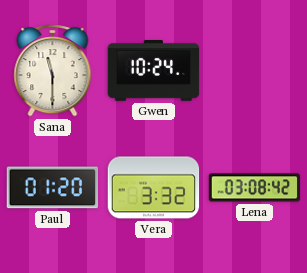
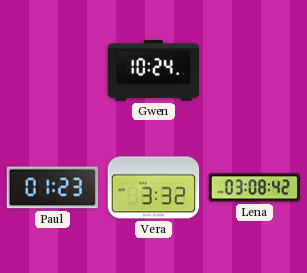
Sana: 11:30 -> none
Paul: 01:20 -> 01:23
